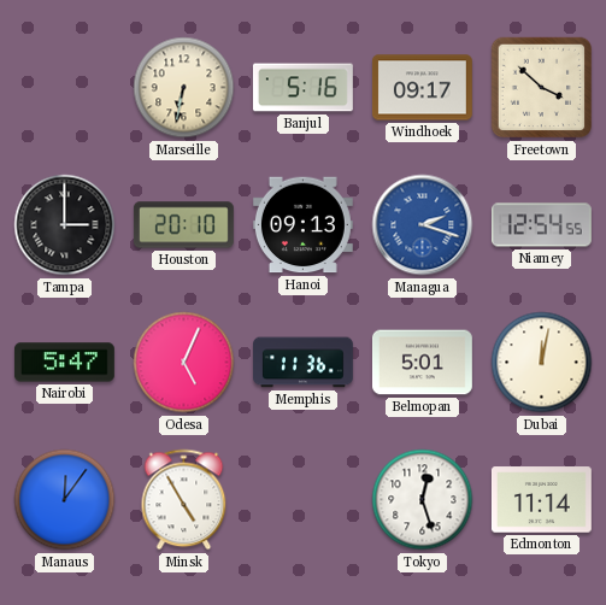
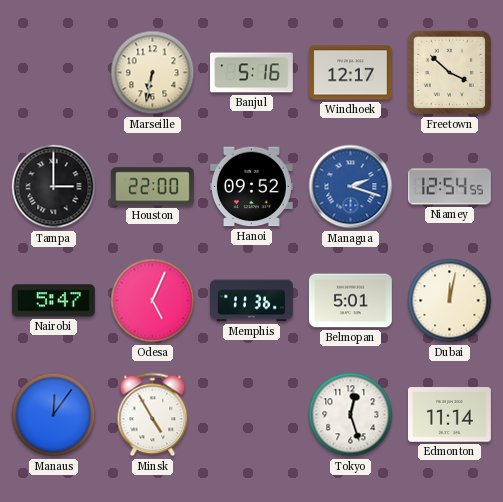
Windhoek: 09:17 -> 12:17
Houston: 20:10 -> 22:00
Hanoi: 09:13 -> 09:52
